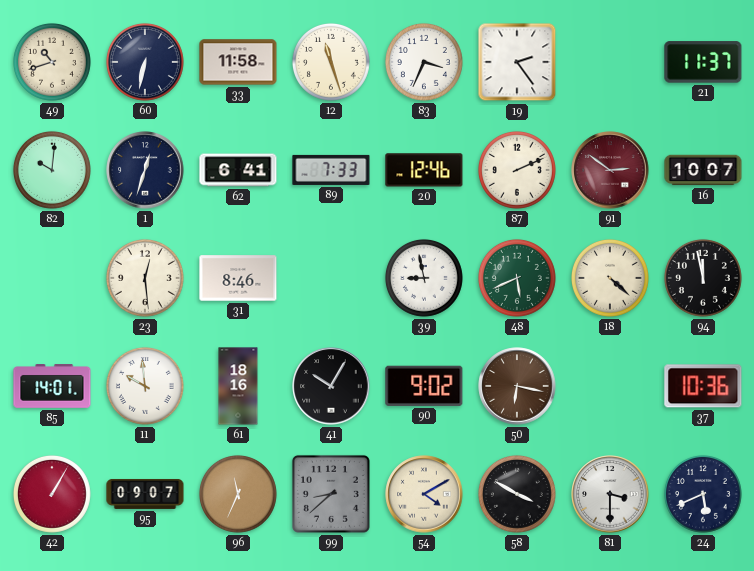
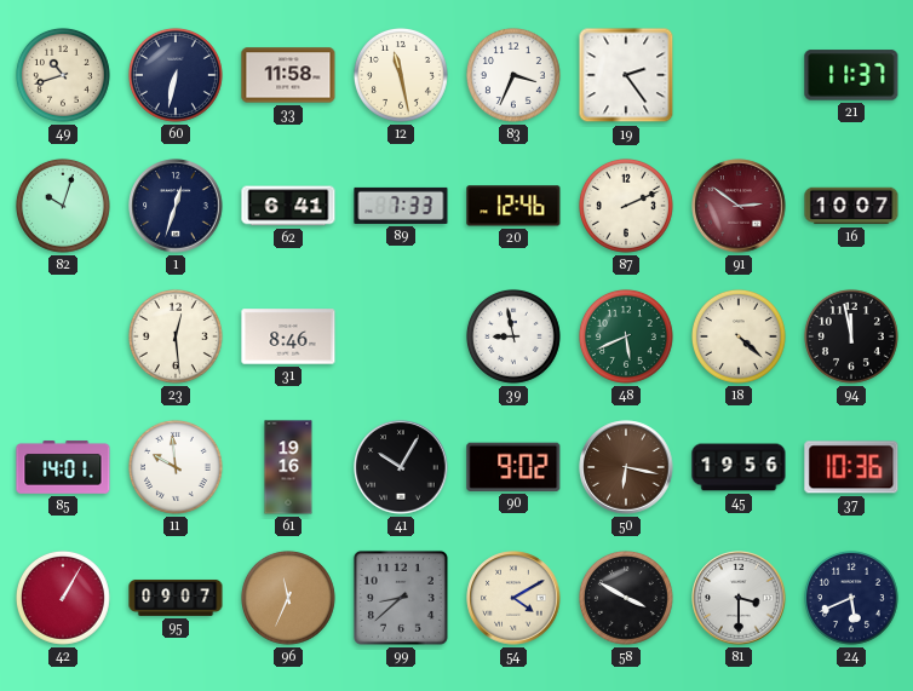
12: 11:27 -> 11:28
82: 10:01 -> 10:03
61: 18:16 -> 19:16
45: none -> 19:56
